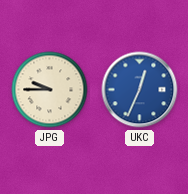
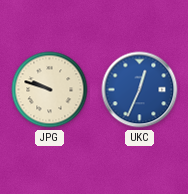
JPG: 9:45 -> 9:48
